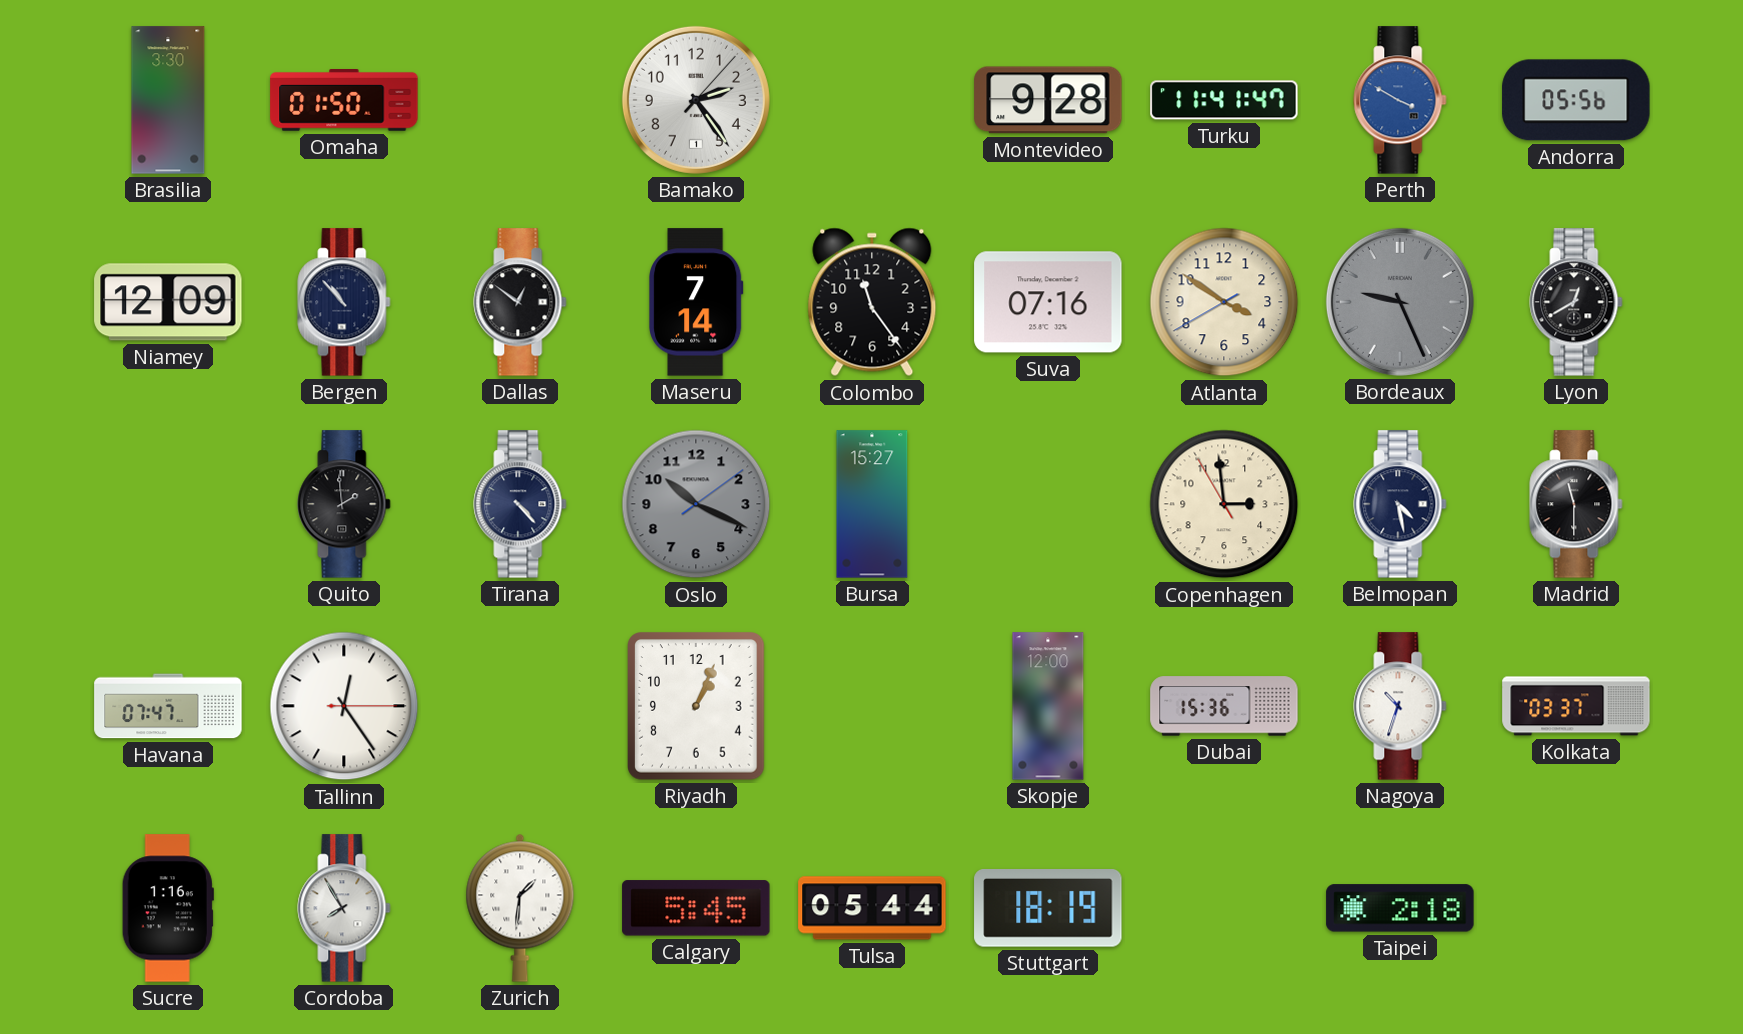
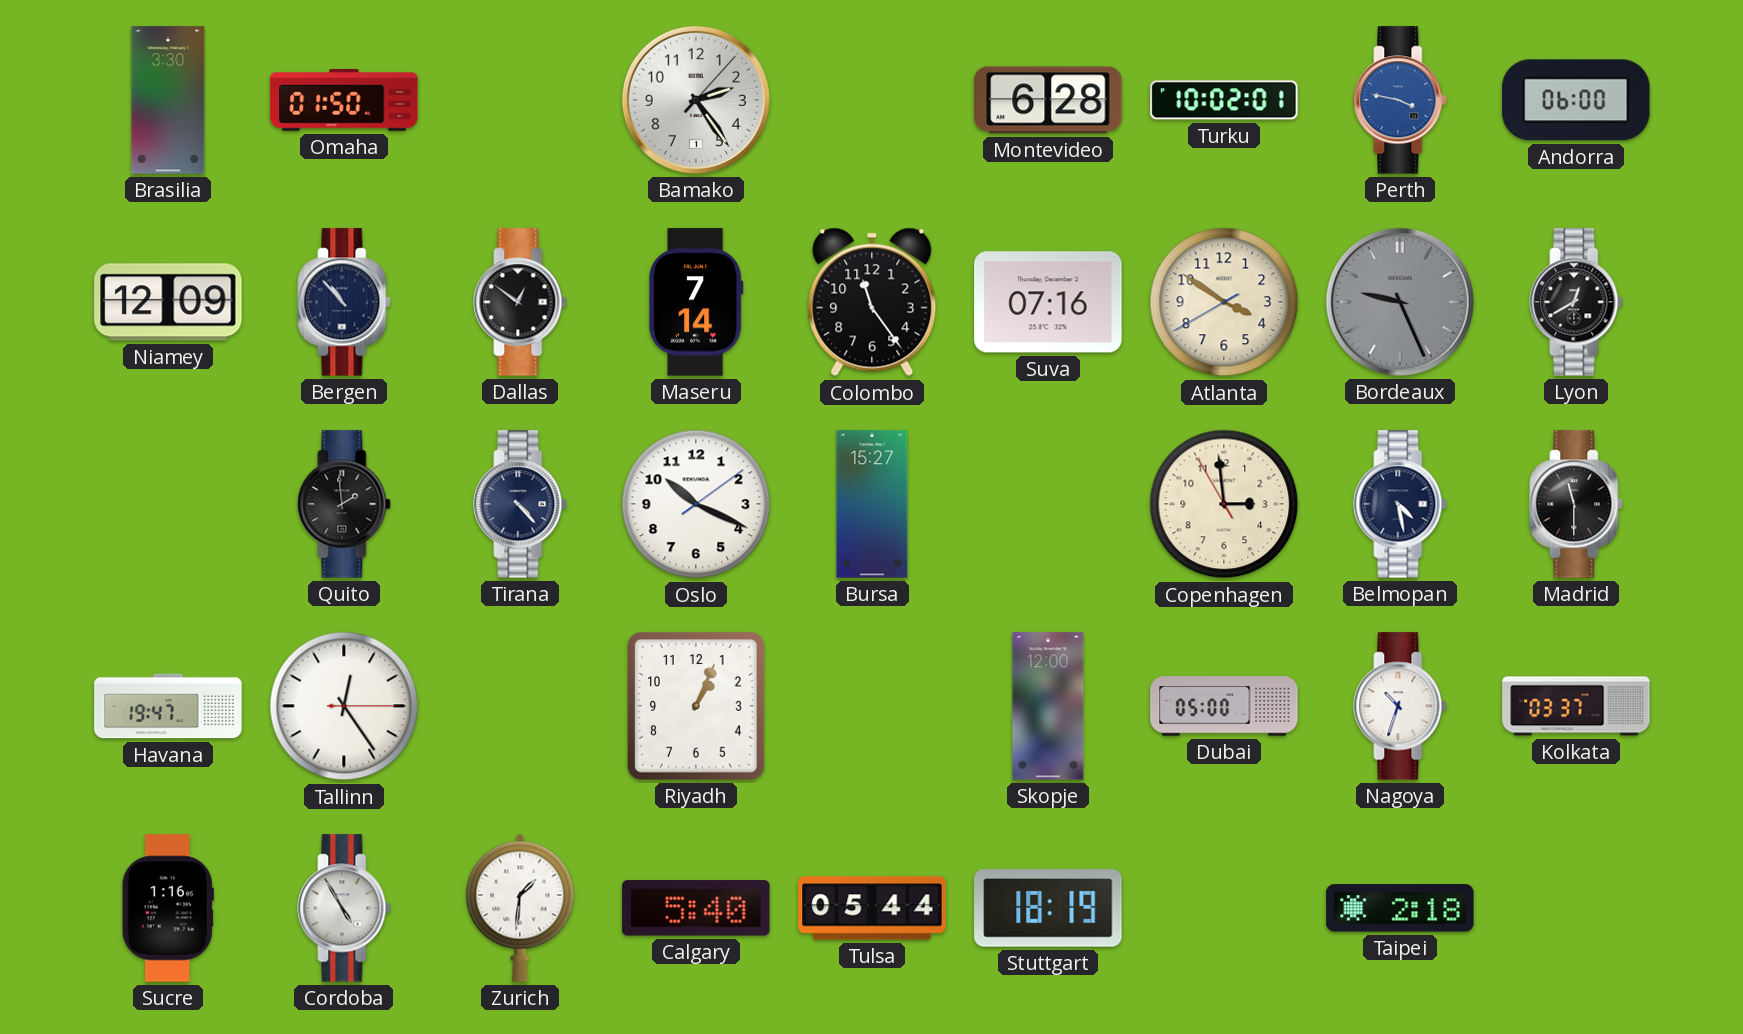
Montevideo: 9:28 -> 6:28
Turku: 11:41 -> 10:02
Perth: 3:50 -> 3:47
Andorra: 05:56 -> 06:00
Oslo dial: grey -> white
Havana: 07:47 -> 19:47
Dubai: 15:36 -> 05:00
Cordoba: 7:55 -> 4:55
Calgary: 5:45 -> 5:40
